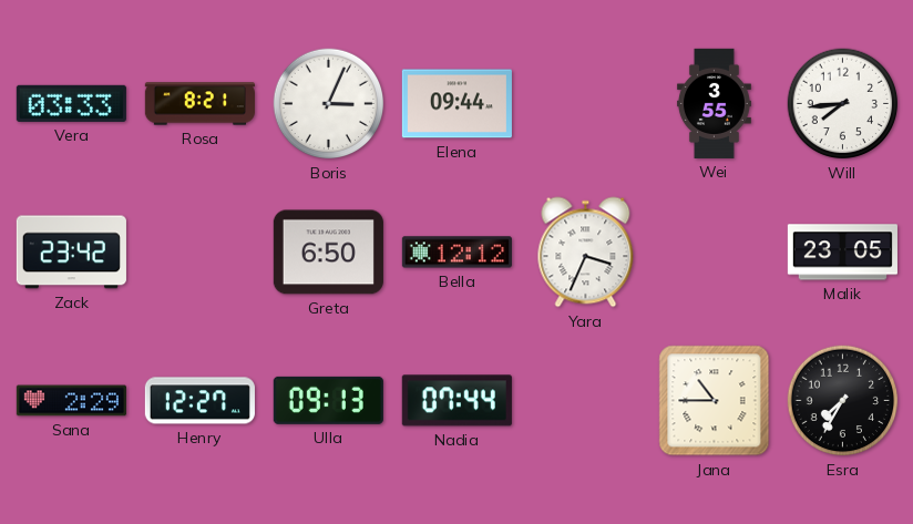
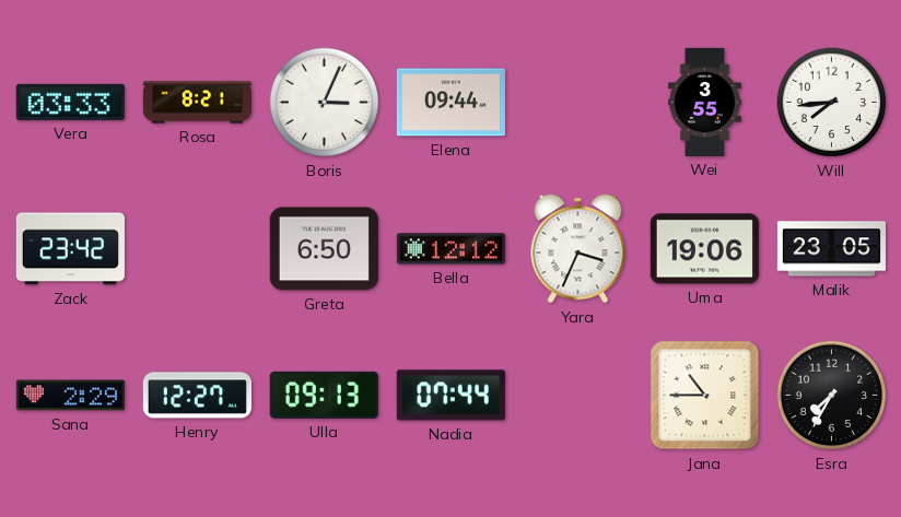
Uma: none -> 19:06
